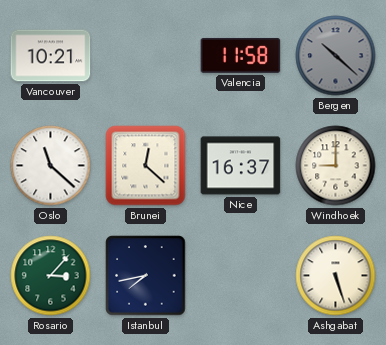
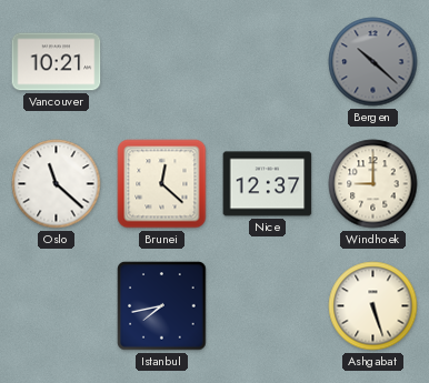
Valencia: 11:58 -> none
Nice: 16:37 -> 12:37
Rosario: 3:07 -> none
